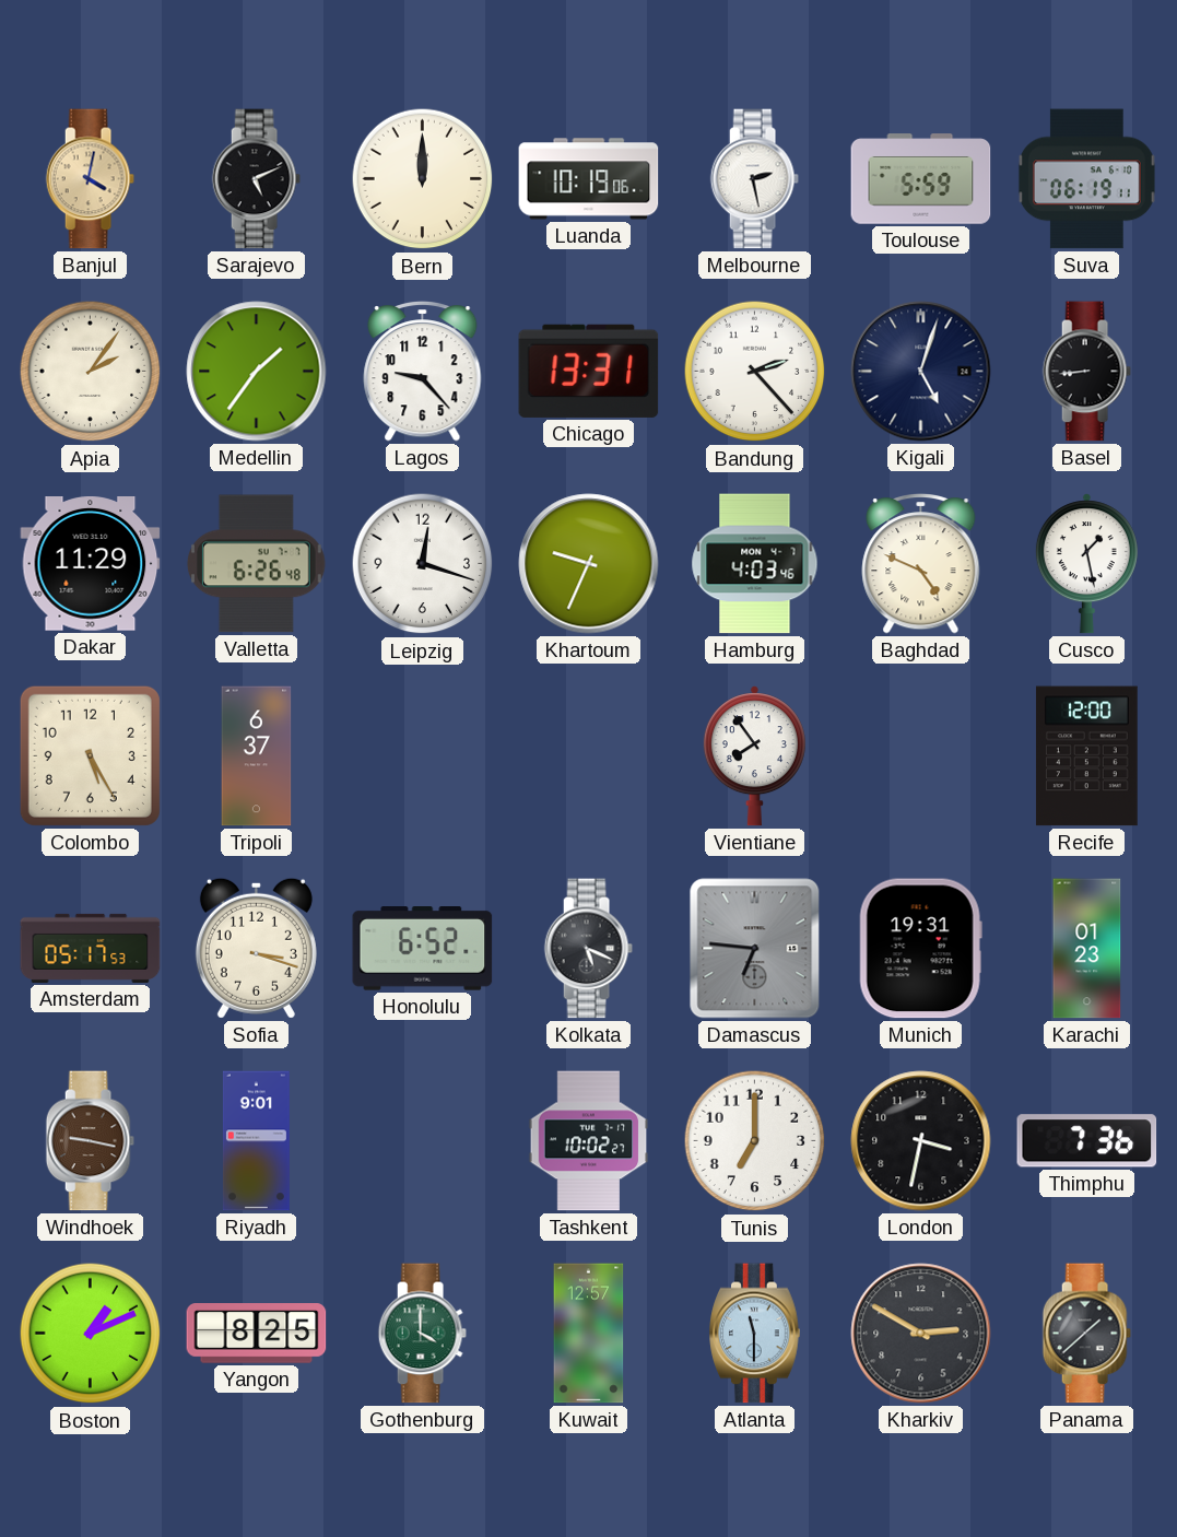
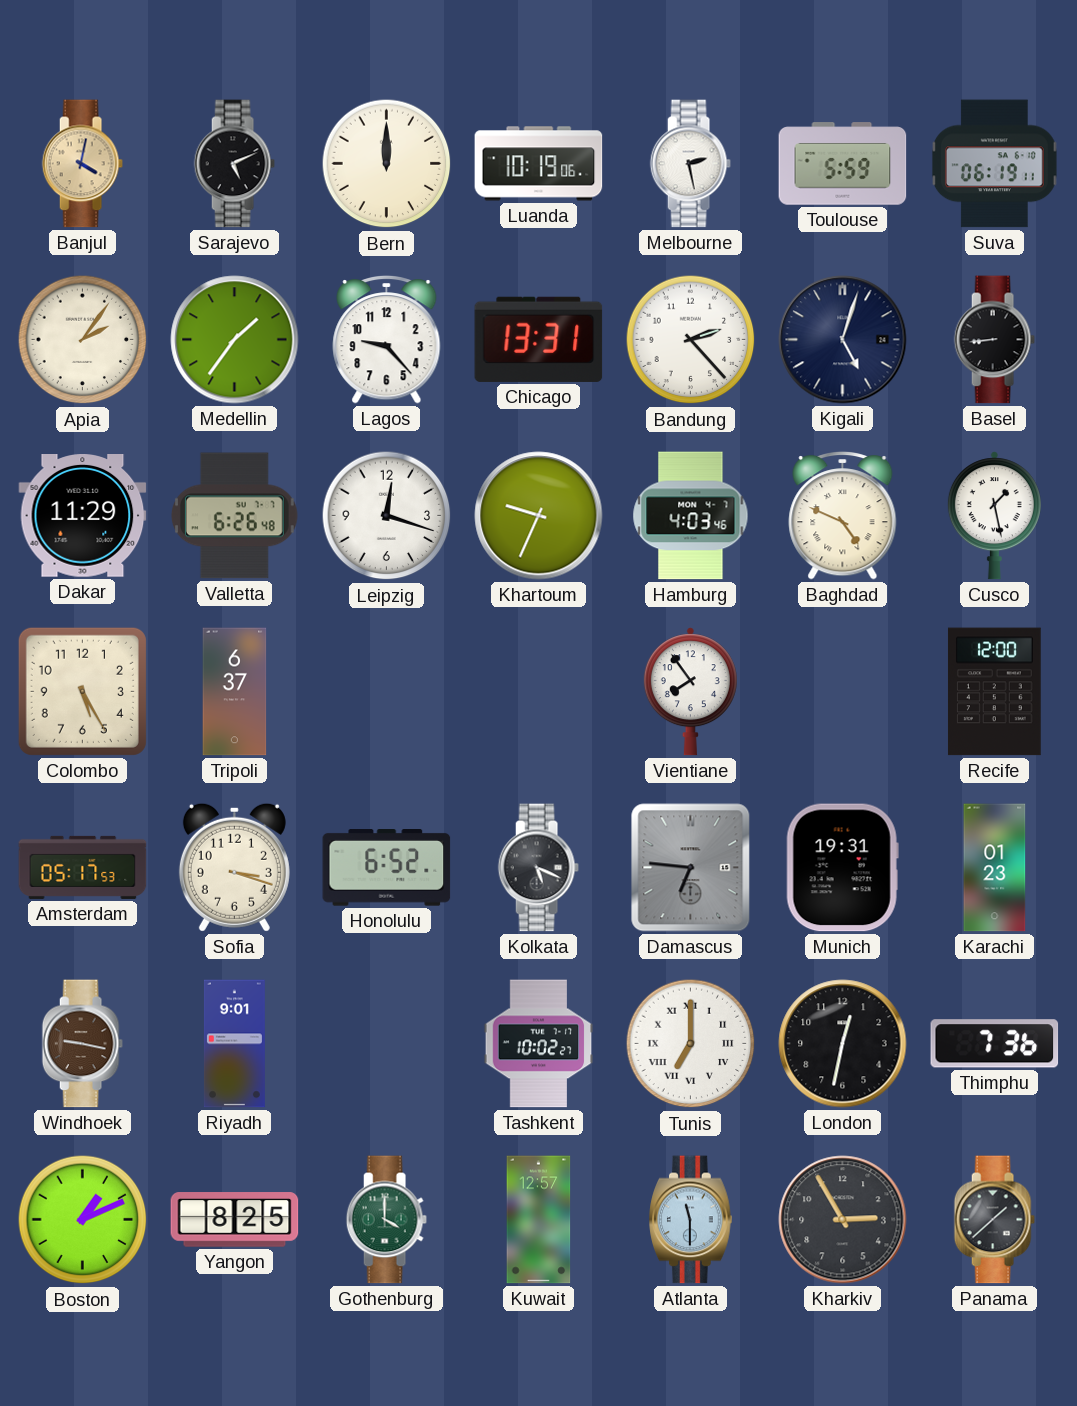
Tunis numerals: Arabic -> Roman
London: 3:32 -> 12:32
Kharkiv: 2:50 -> 2:55
